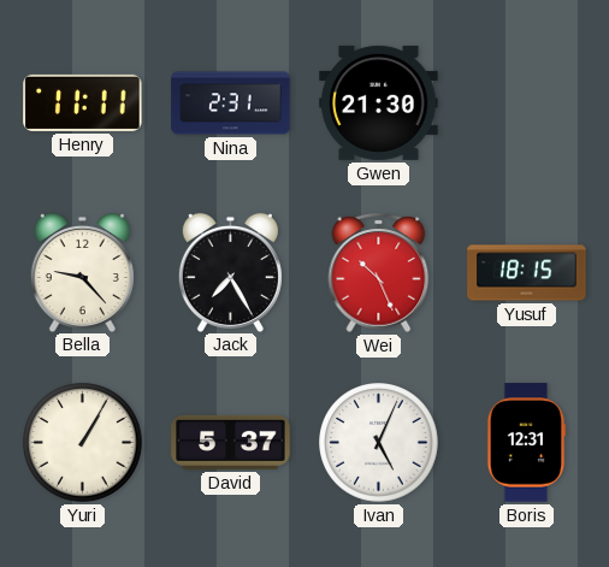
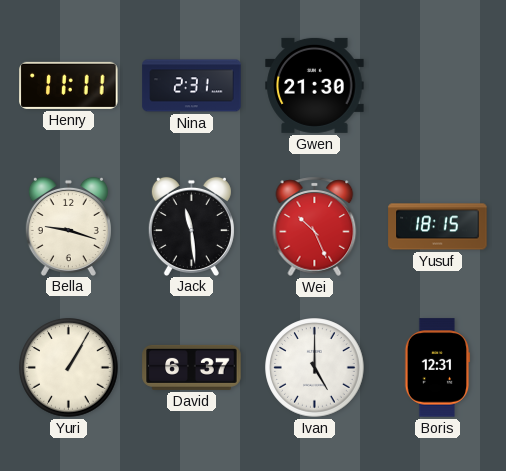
Bella: 9:23 -> 9:18
Jack: 7:25 -> 11:29
David: 5:37 -> 6:37
Ivan: 5:04 -> 5:00
